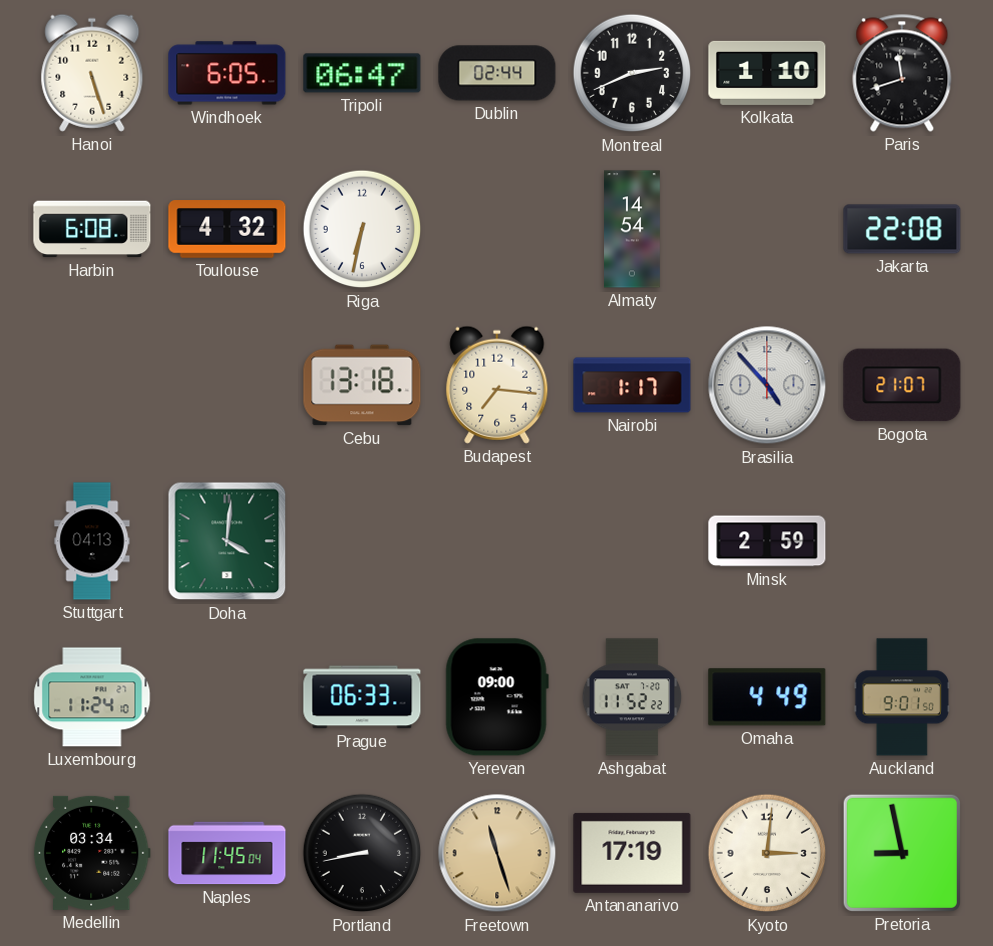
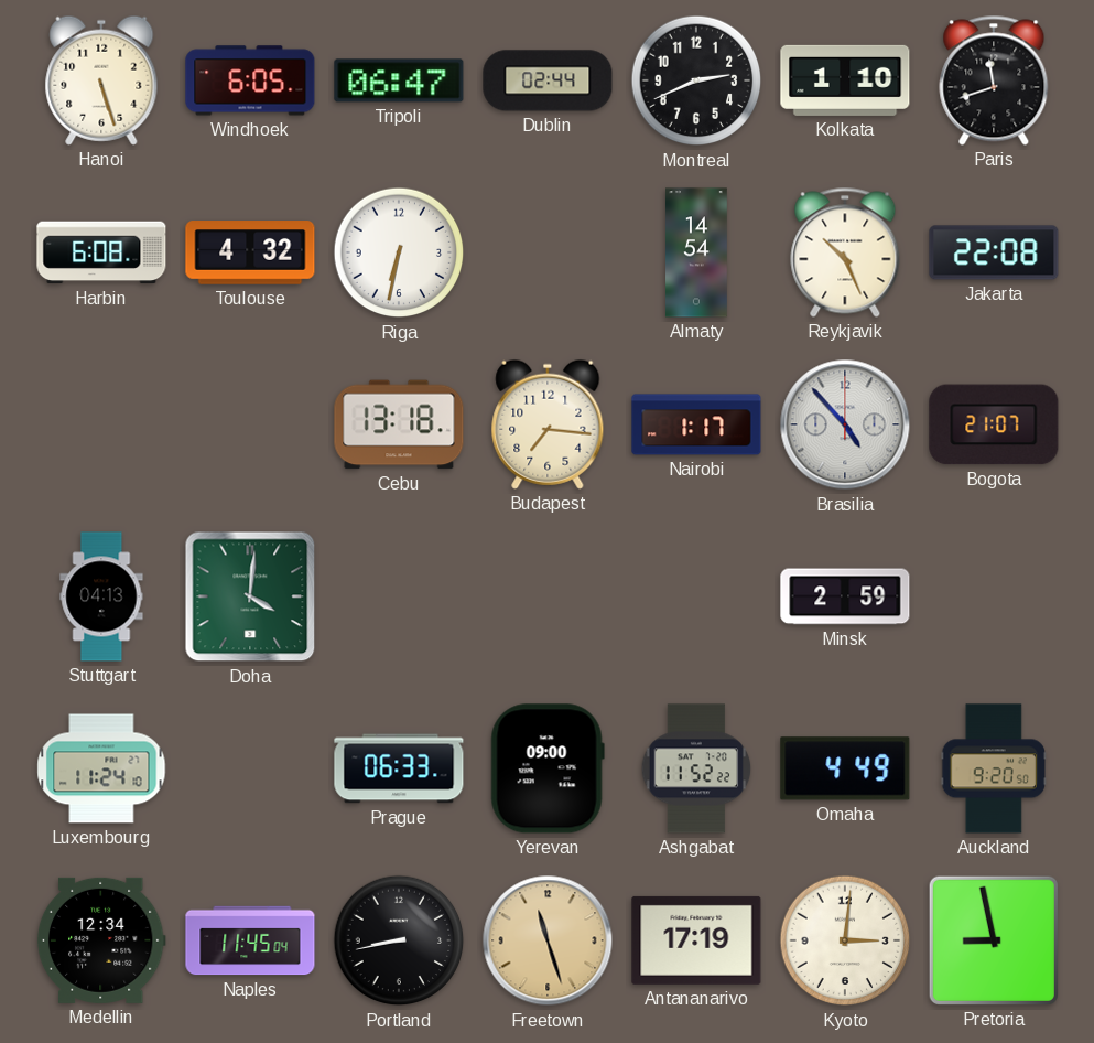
Reykjavik: none -> 10:26
Auckland: 9:01 -> 9:20
Medellin: 03:34 -> 12:34
